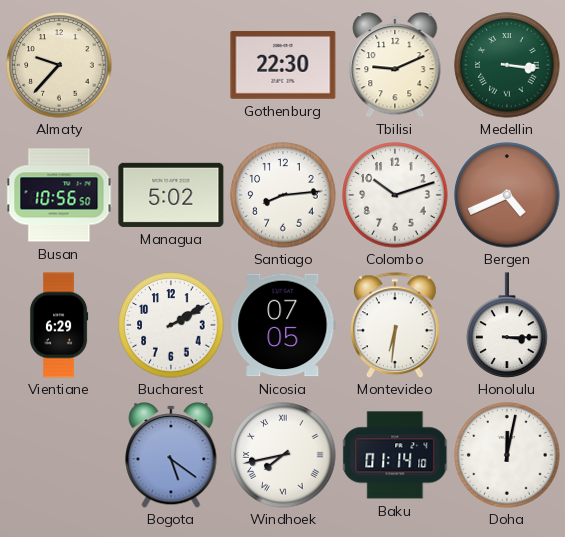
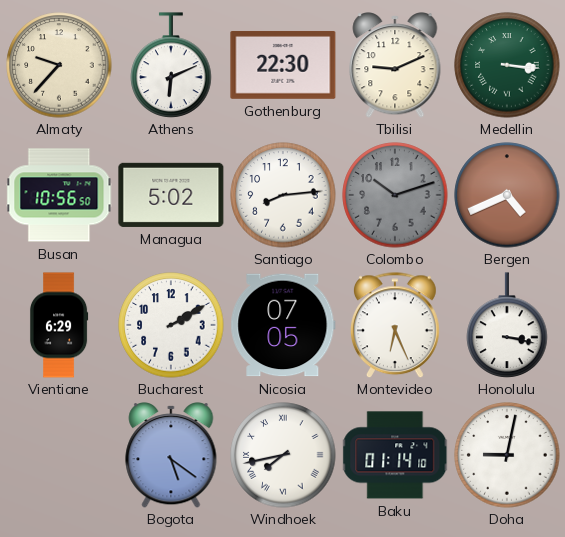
Athens: none -> 6:11
Colombo dial: white -> grey
Montevideo: 6:31 -> 6:26
Honolulu: 3:15 -> 3:17
Doha: 12:02 -> 9:02
